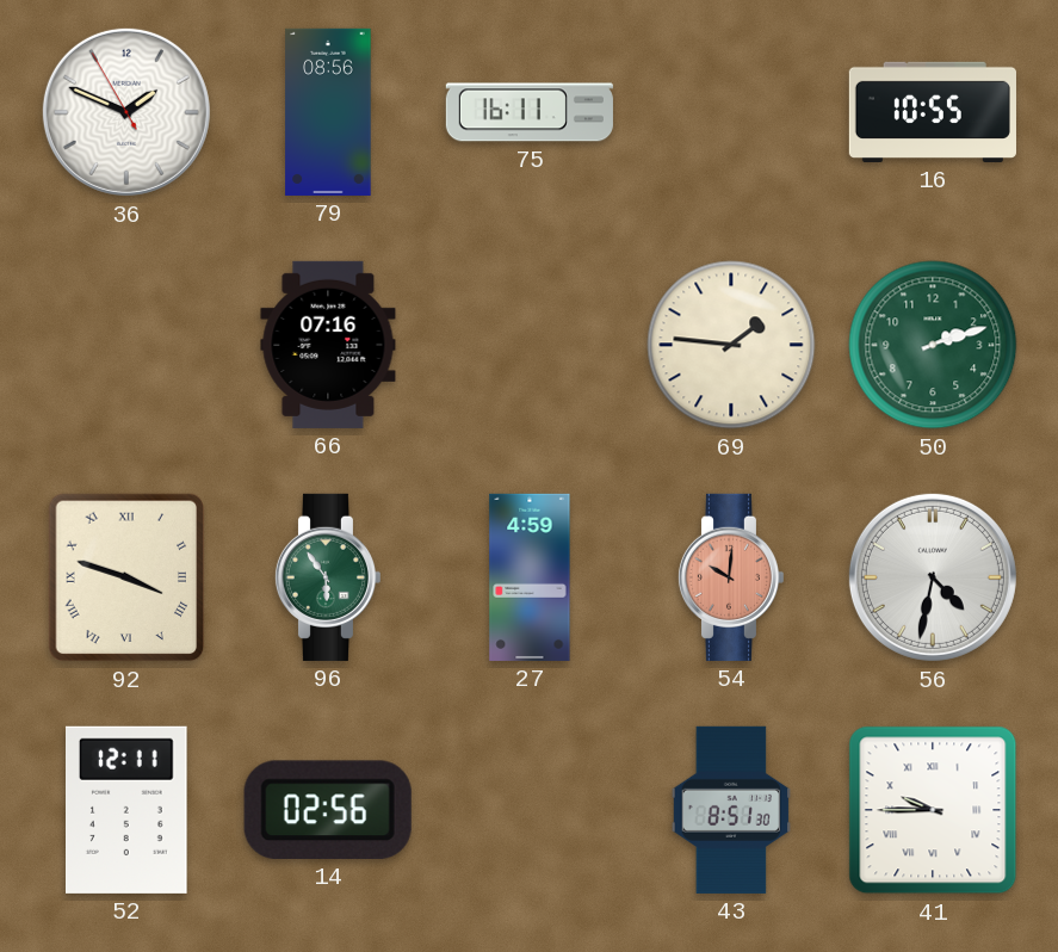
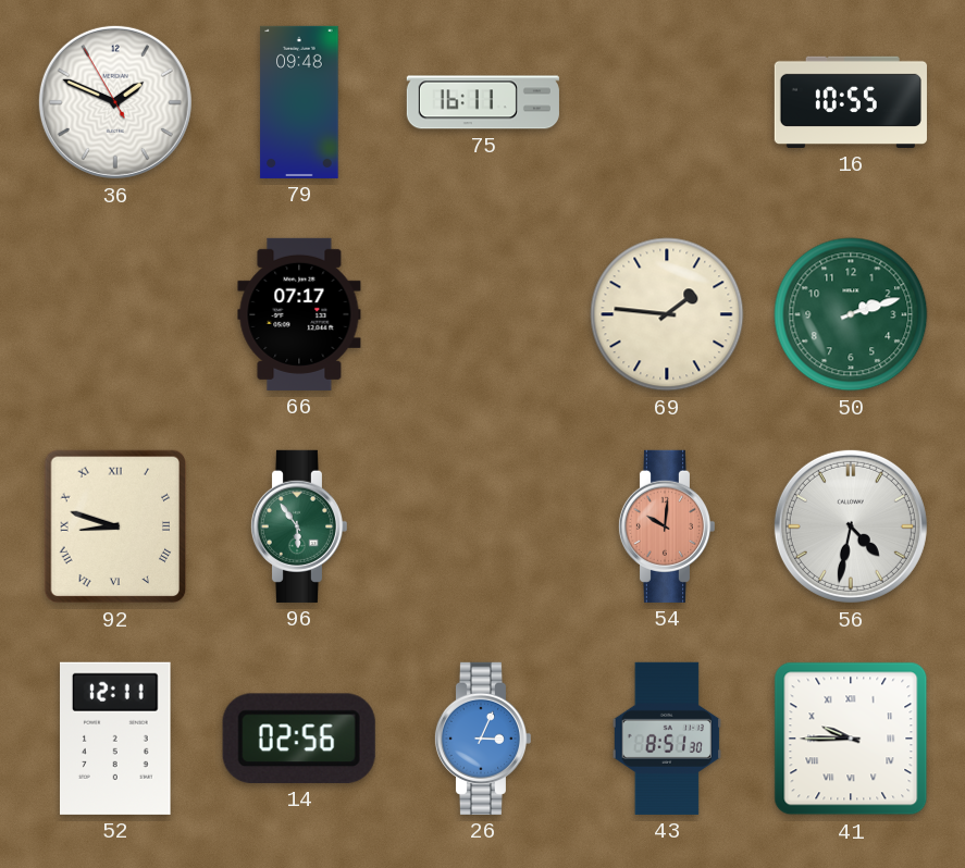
79: 08:56 -> 09:48
66: 07:16 -> 07:17
92: 3:48 -> 8:48
27: 4:59 -> none
26: none -> 3:04
